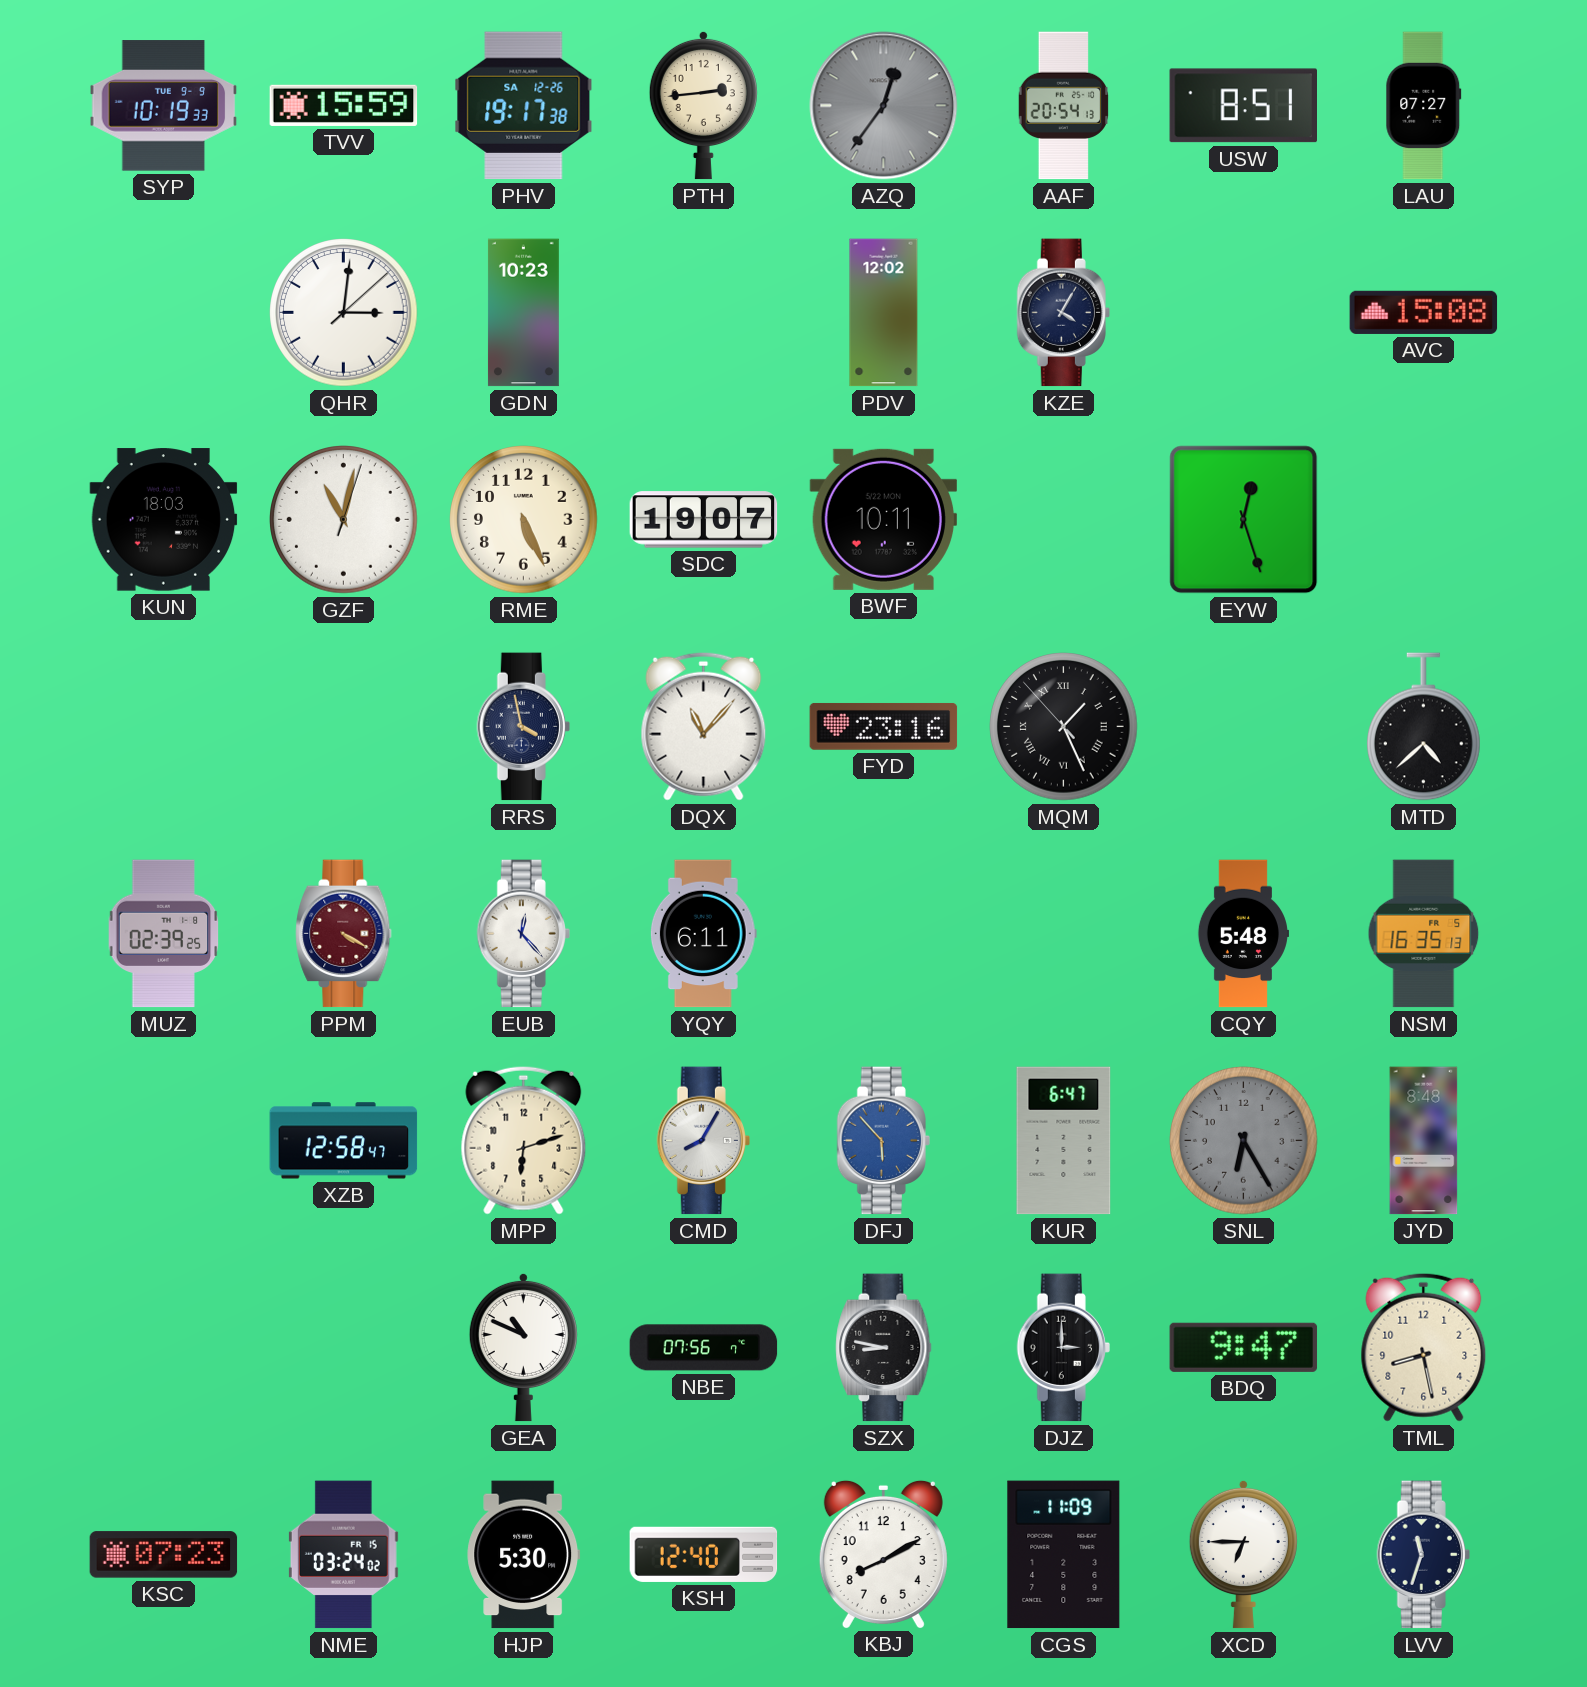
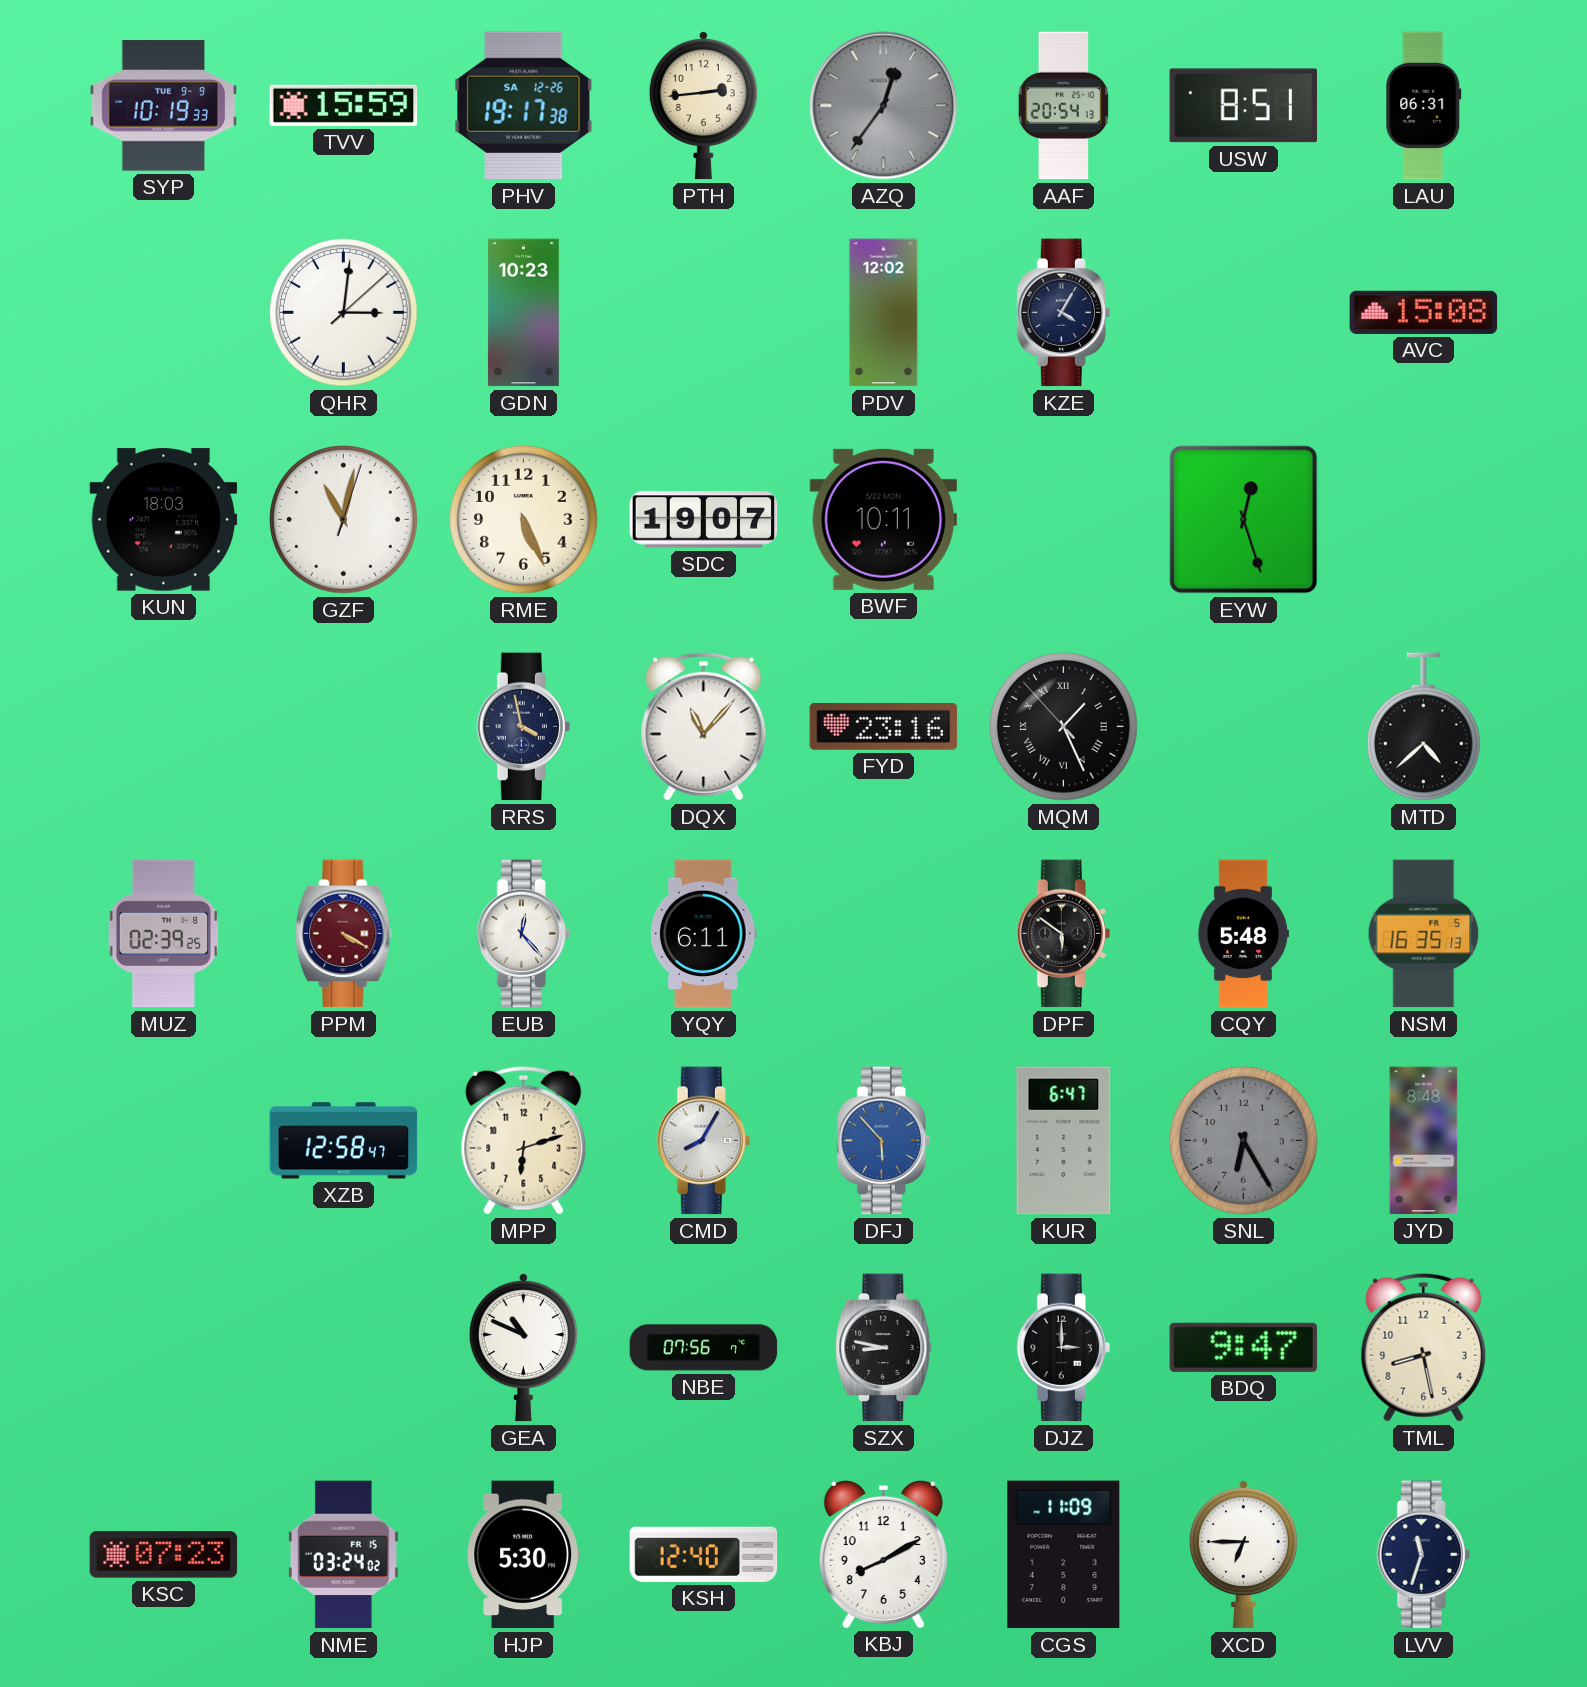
LAU: 07:27 -> 06:31
DPF: none -> 5:51
